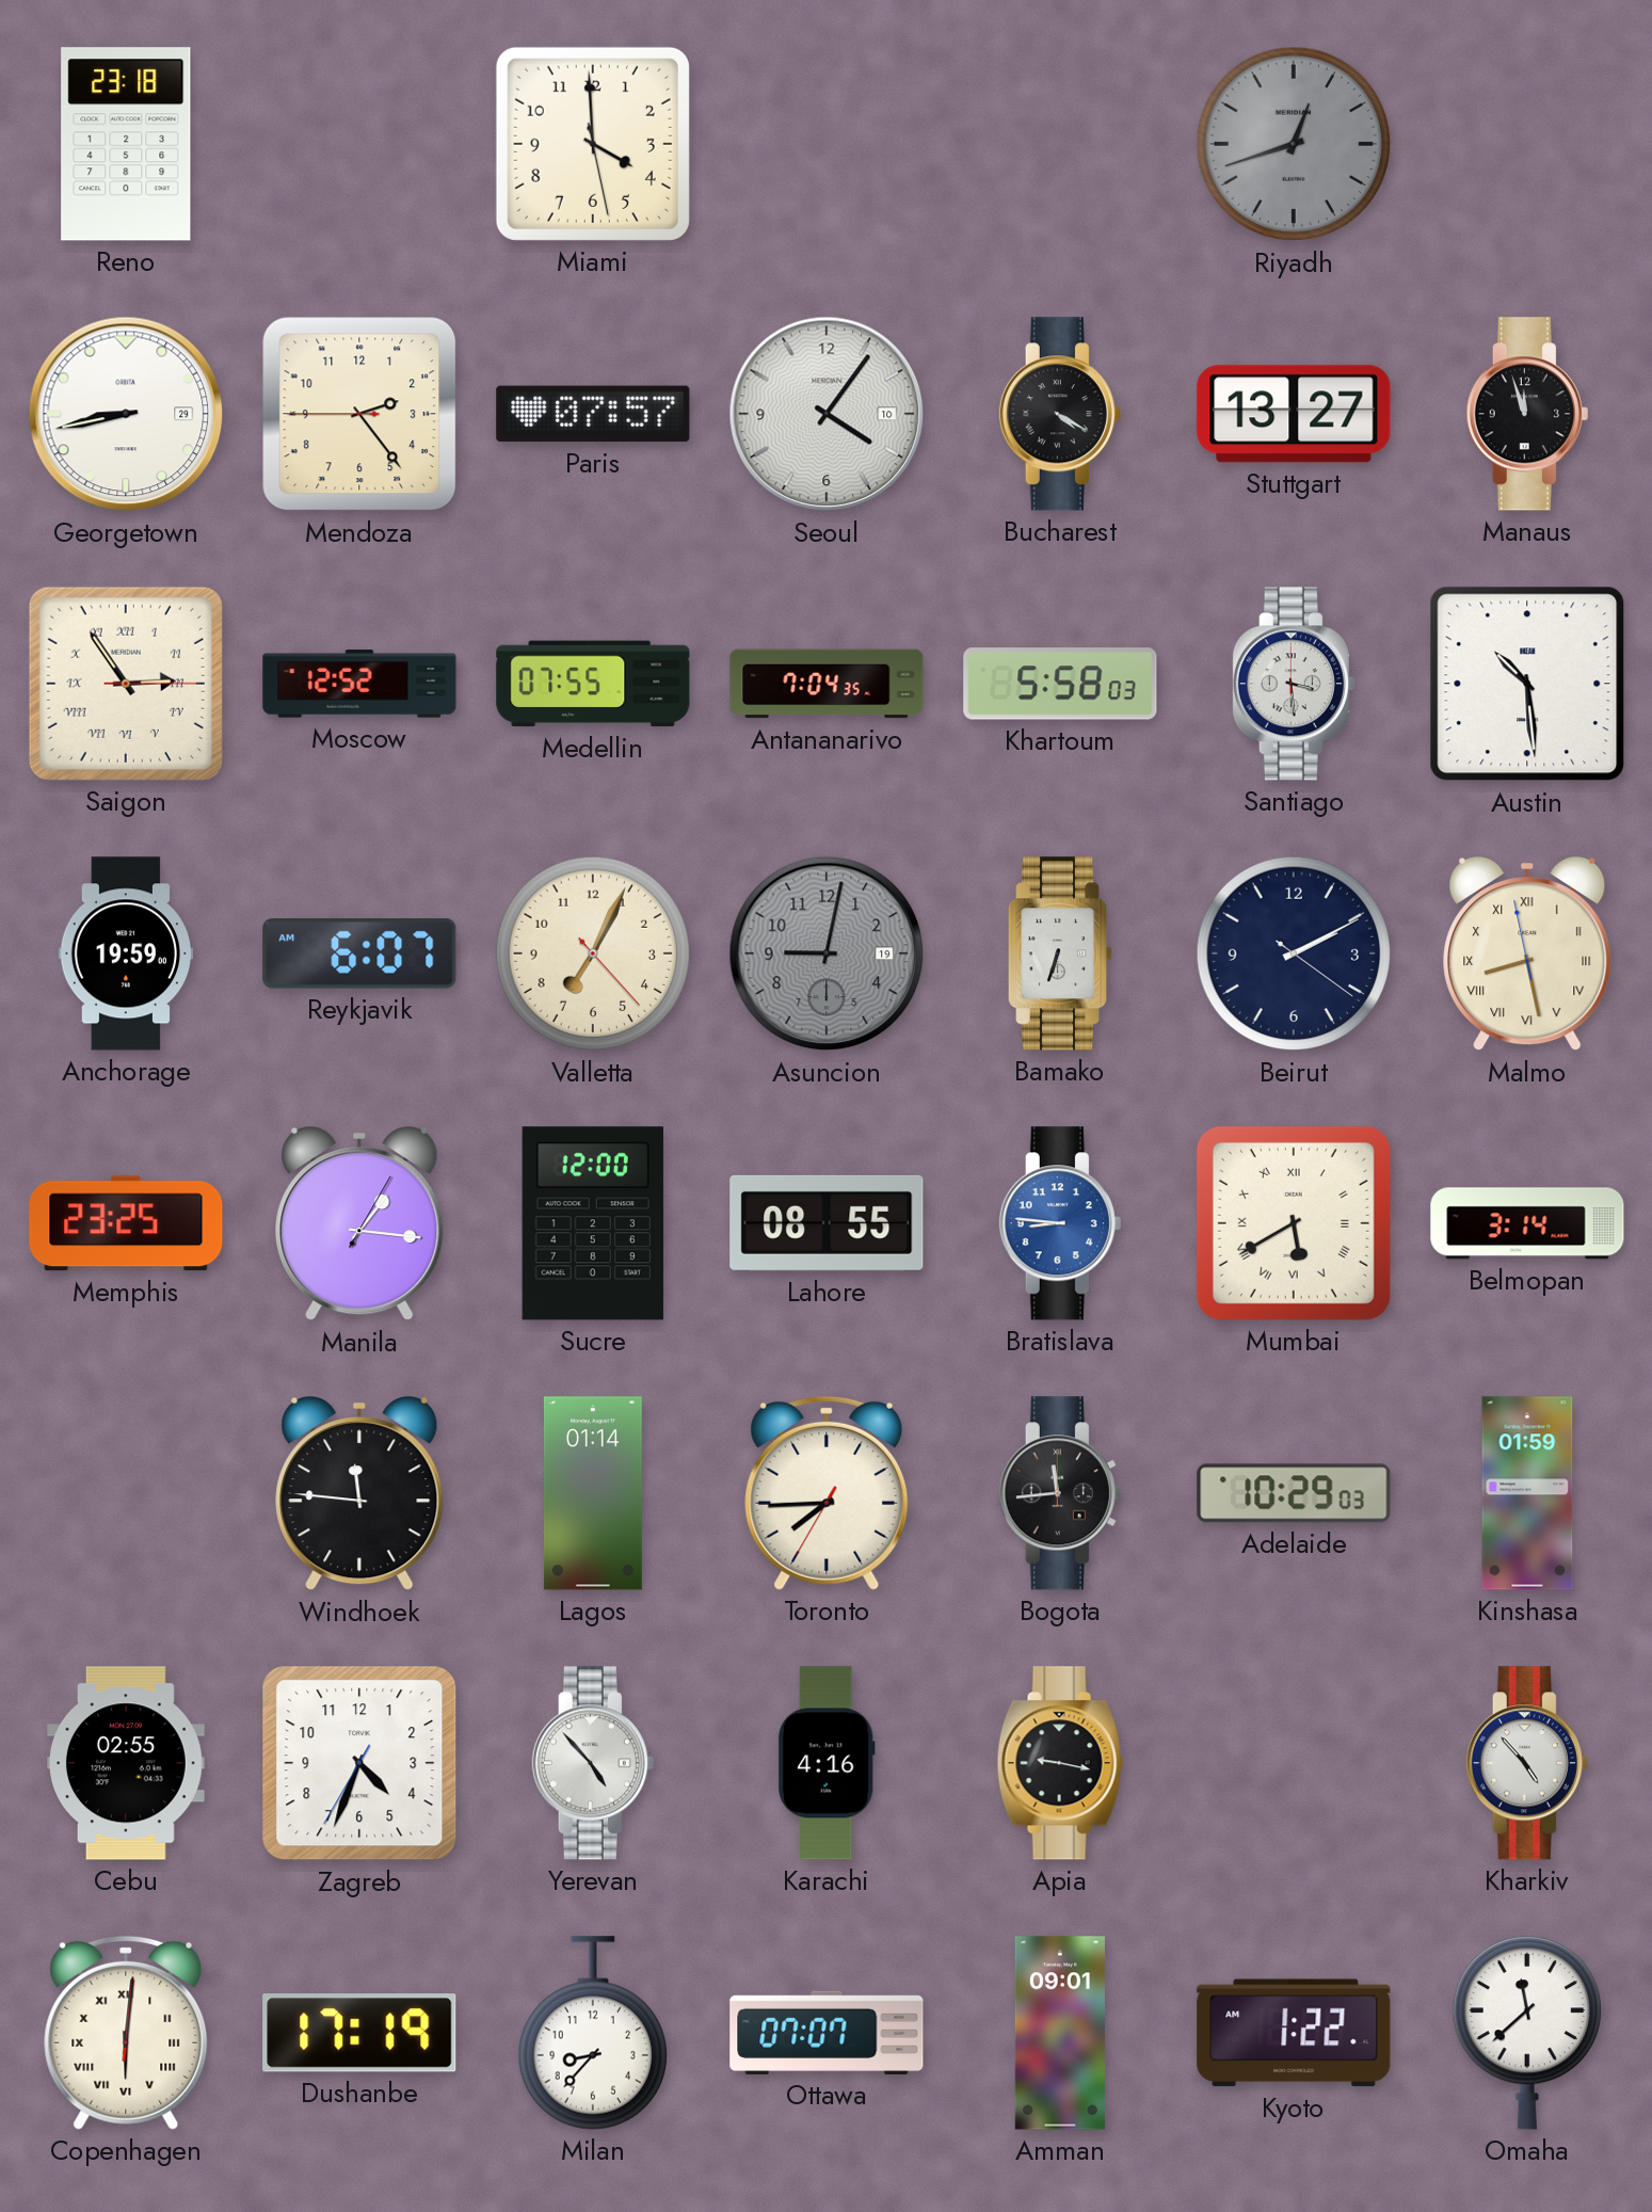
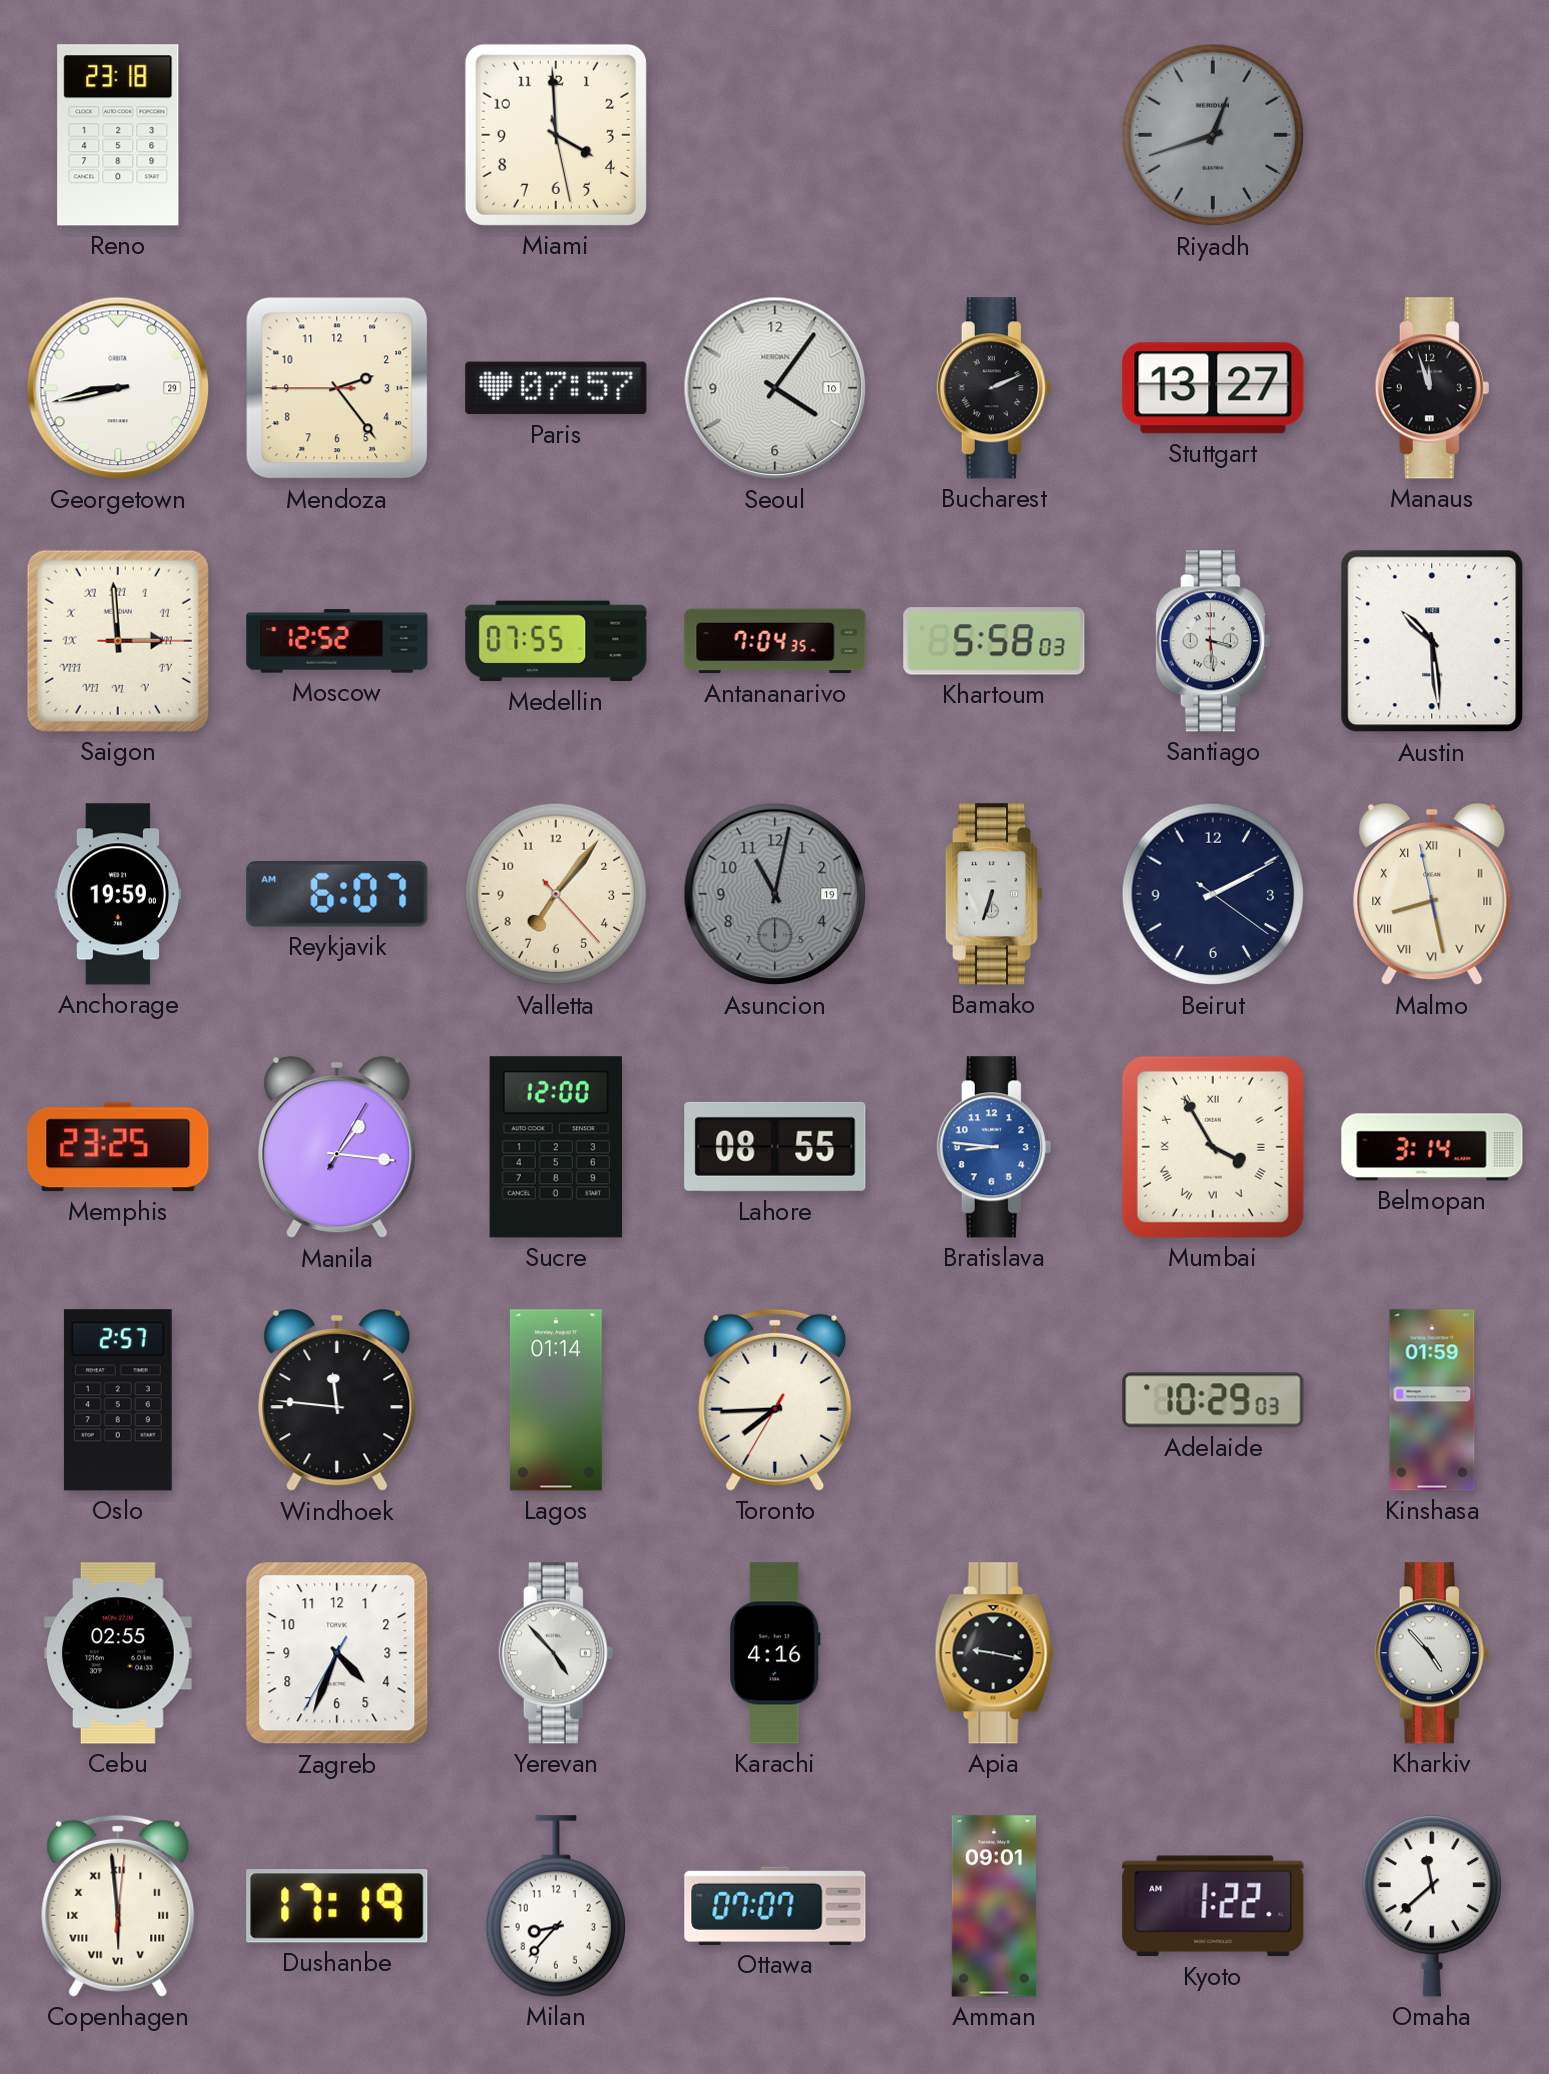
Bucharest: 4:20 -> 2:11
Saigon: 2:54 -> 2:59
Valletta: 7:04 -> 7:06
Asuncion: 9:02 -> 11:02
Mumbai: 5:40 -> 3:55
Oslo: none -> 2:57
Bogota: 11:44 -> none
Copenhagen: 6:01 -> 5:59
